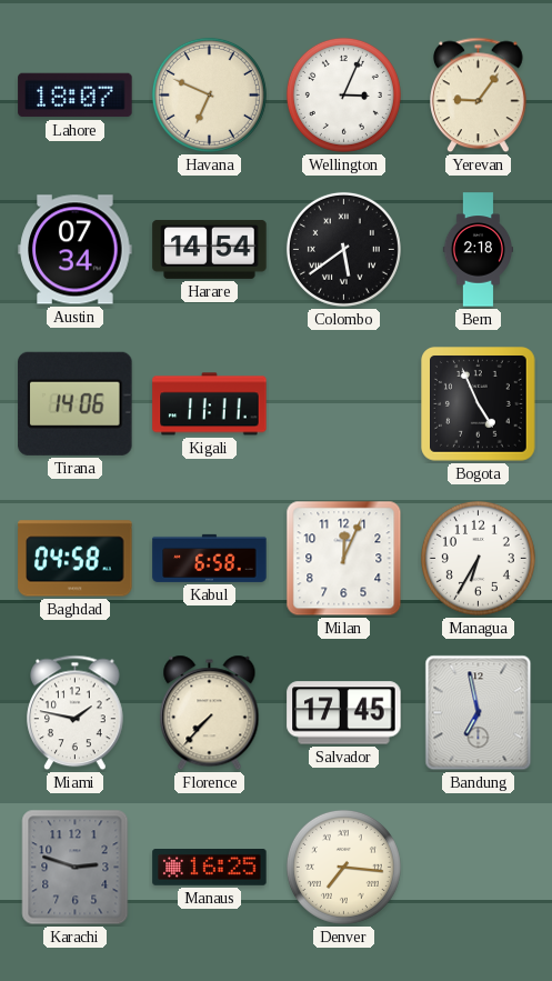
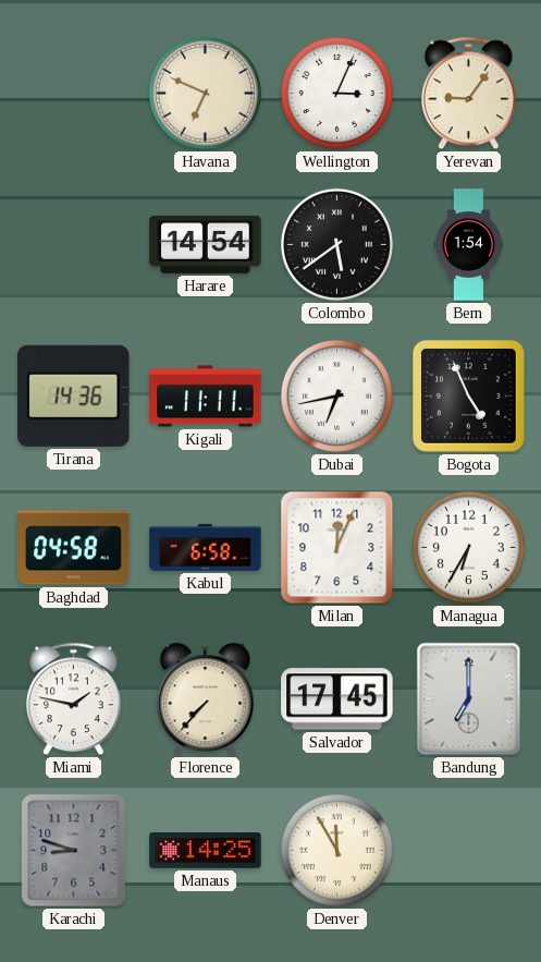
Lahore: 18:07 -> none
Austin: 07:34 -> none
Bern: 2:18 -> 1:54
Tirana: 14:06 -> 14:36
Dubai: none -> 6:43
Bandung: 6:58 -> 7:00
Karachi: 2:48 -> 8:48
Manaus: 16:25 -> 14:25
Denver: 7:16 -> 11:55
